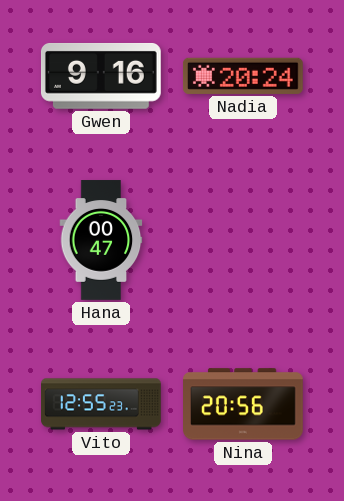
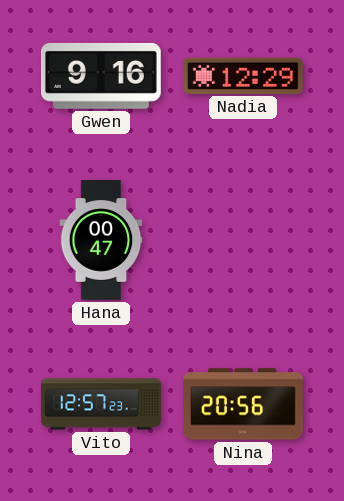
Nadia: 20:24 -> 12:29
Vito: 12:55 -> 12:57
